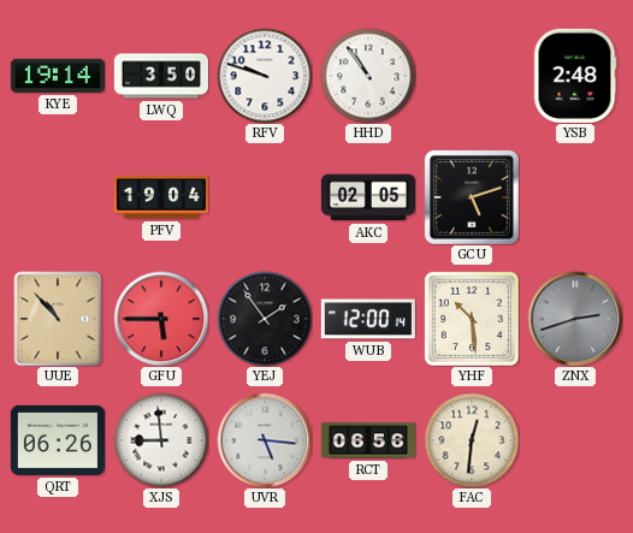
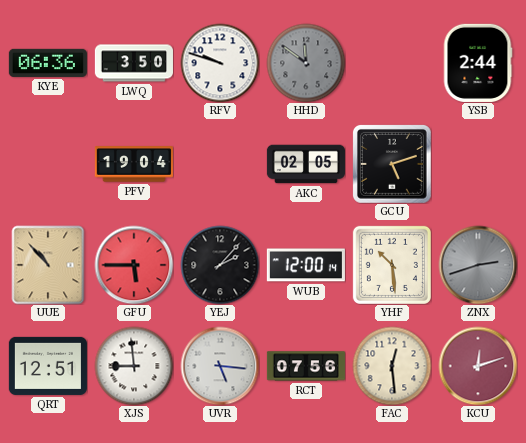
KYE: 19:14 -> 06:36
HHD: 10:54 -> 11:51
HHD dial: white -> grey
YSB: 2:48 -> 2:44
YEJ: 1:54 -> 2:07
QRT: 06:26 -> 12:51
RCT: 06:56 -> 07:56
FAC: 12:31 -> 12:29
KCU: none -> 12:12
